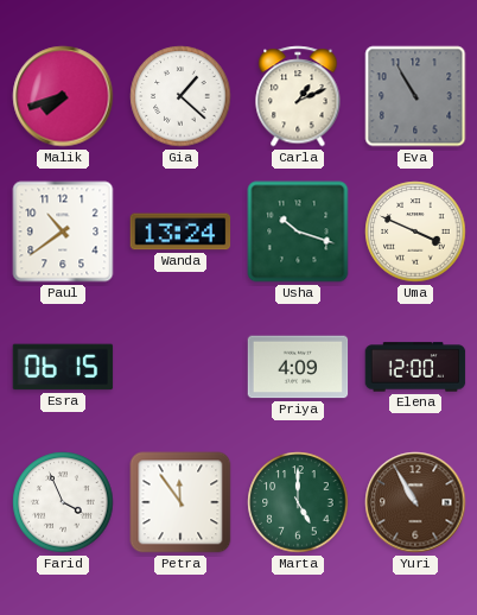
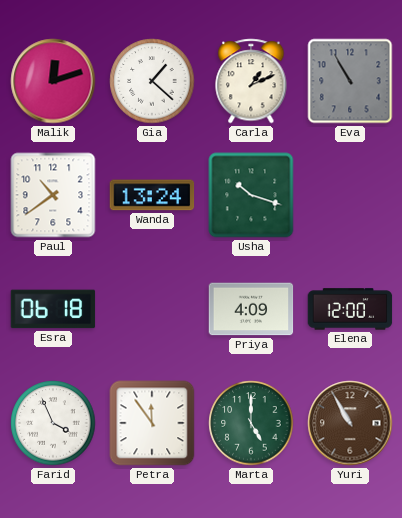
Malik: 7:42 -> 12:12
Uma: 3:49 -> none
Esra: 06:15 -> 06:18
